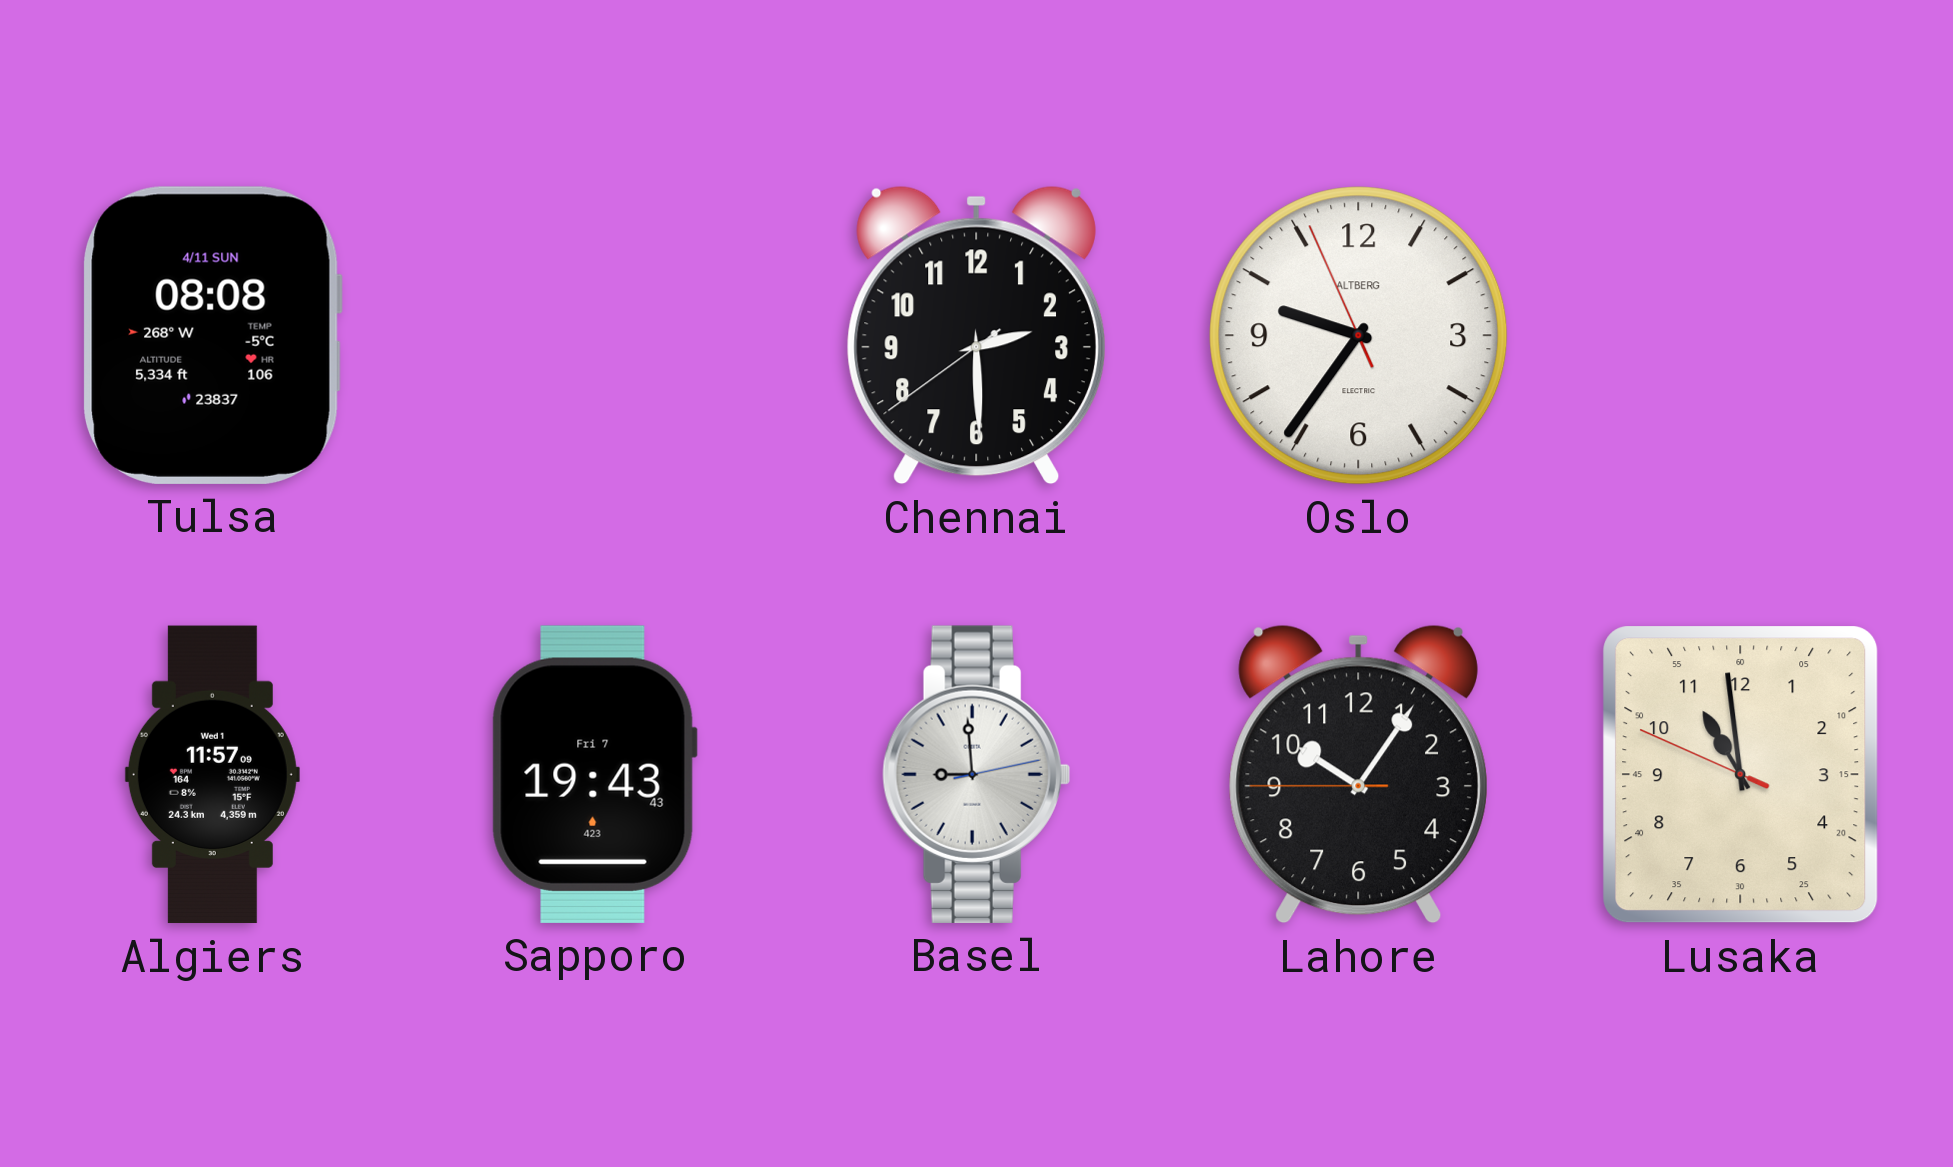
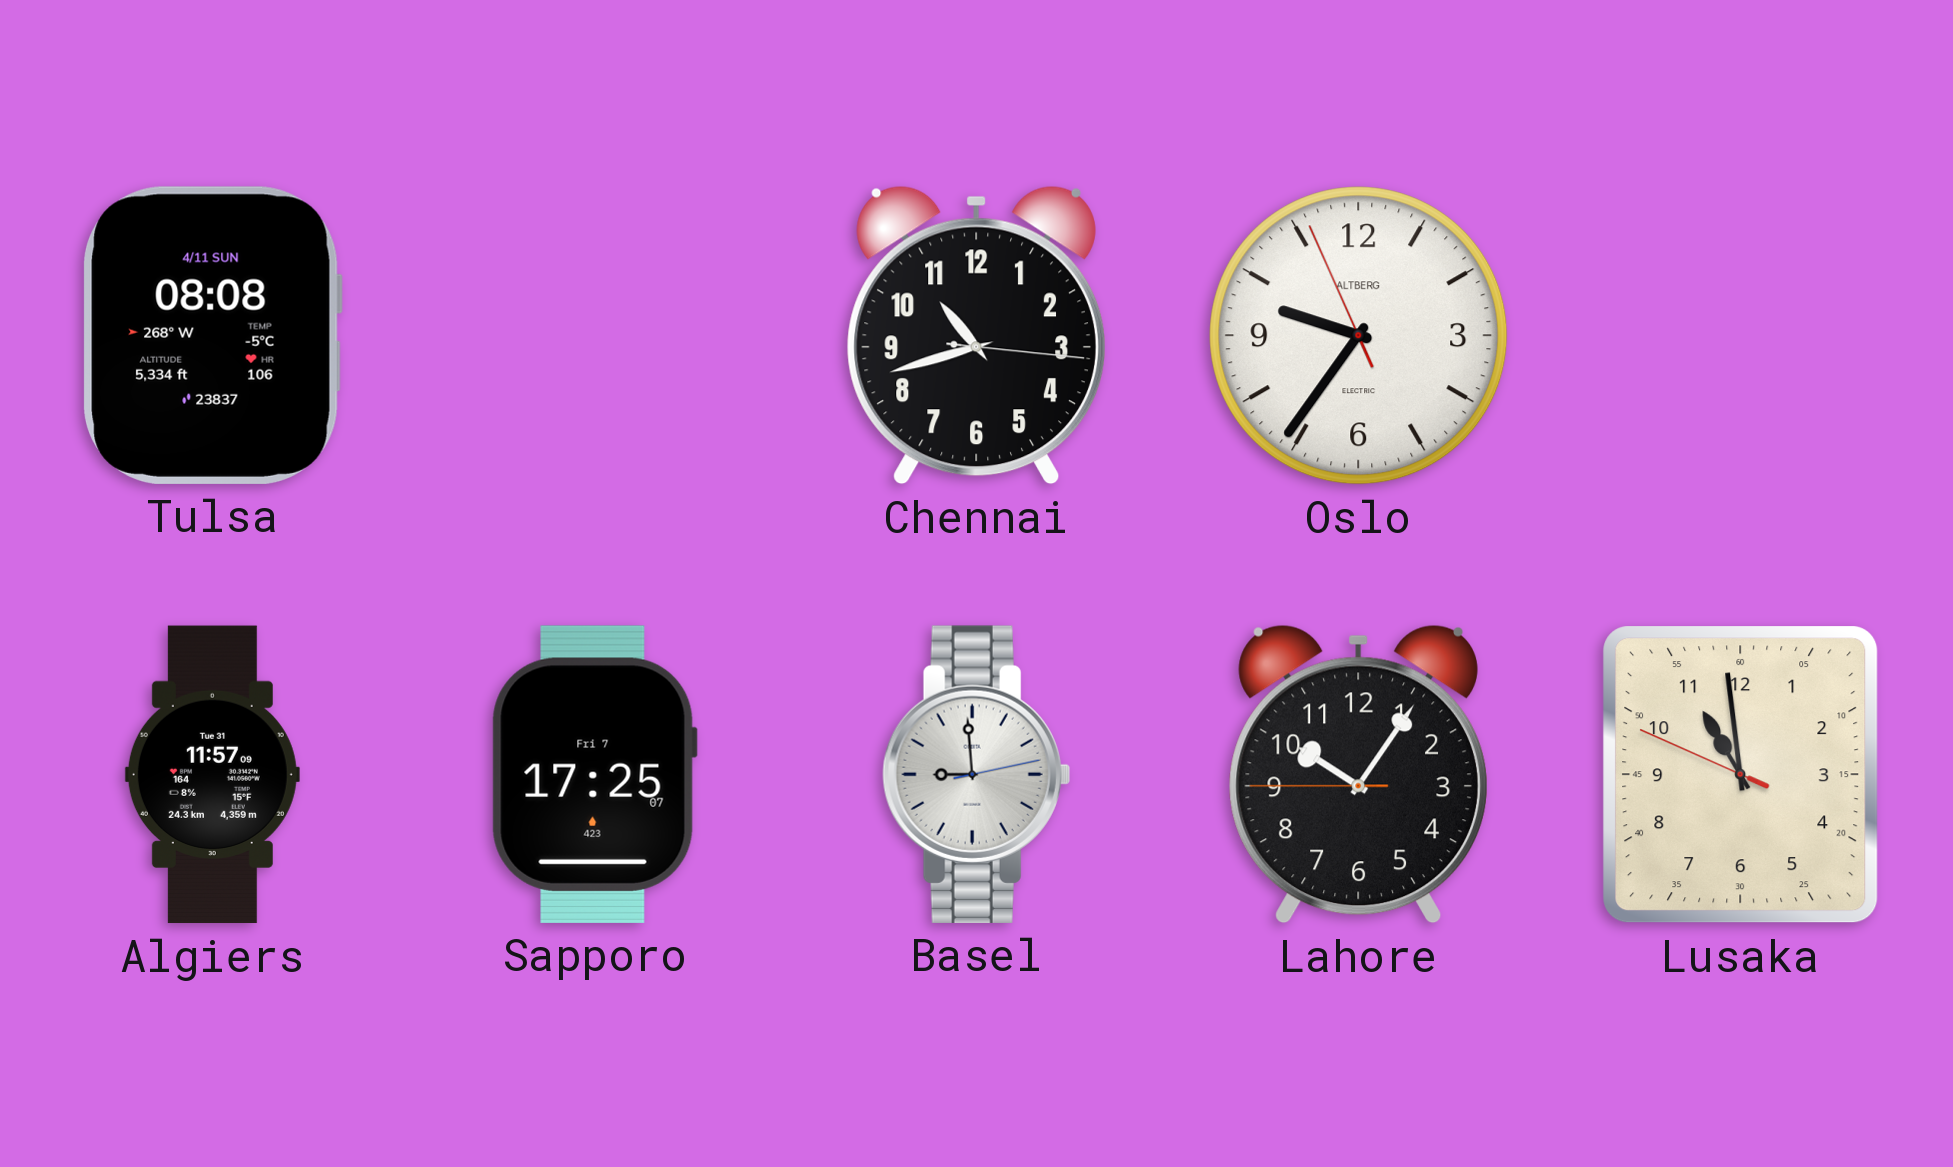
Chennai: 2:29 -> 10:42
Algiers date: Wed 1 -> Tue 31
Sapporo: 19:43 -> 17:25
